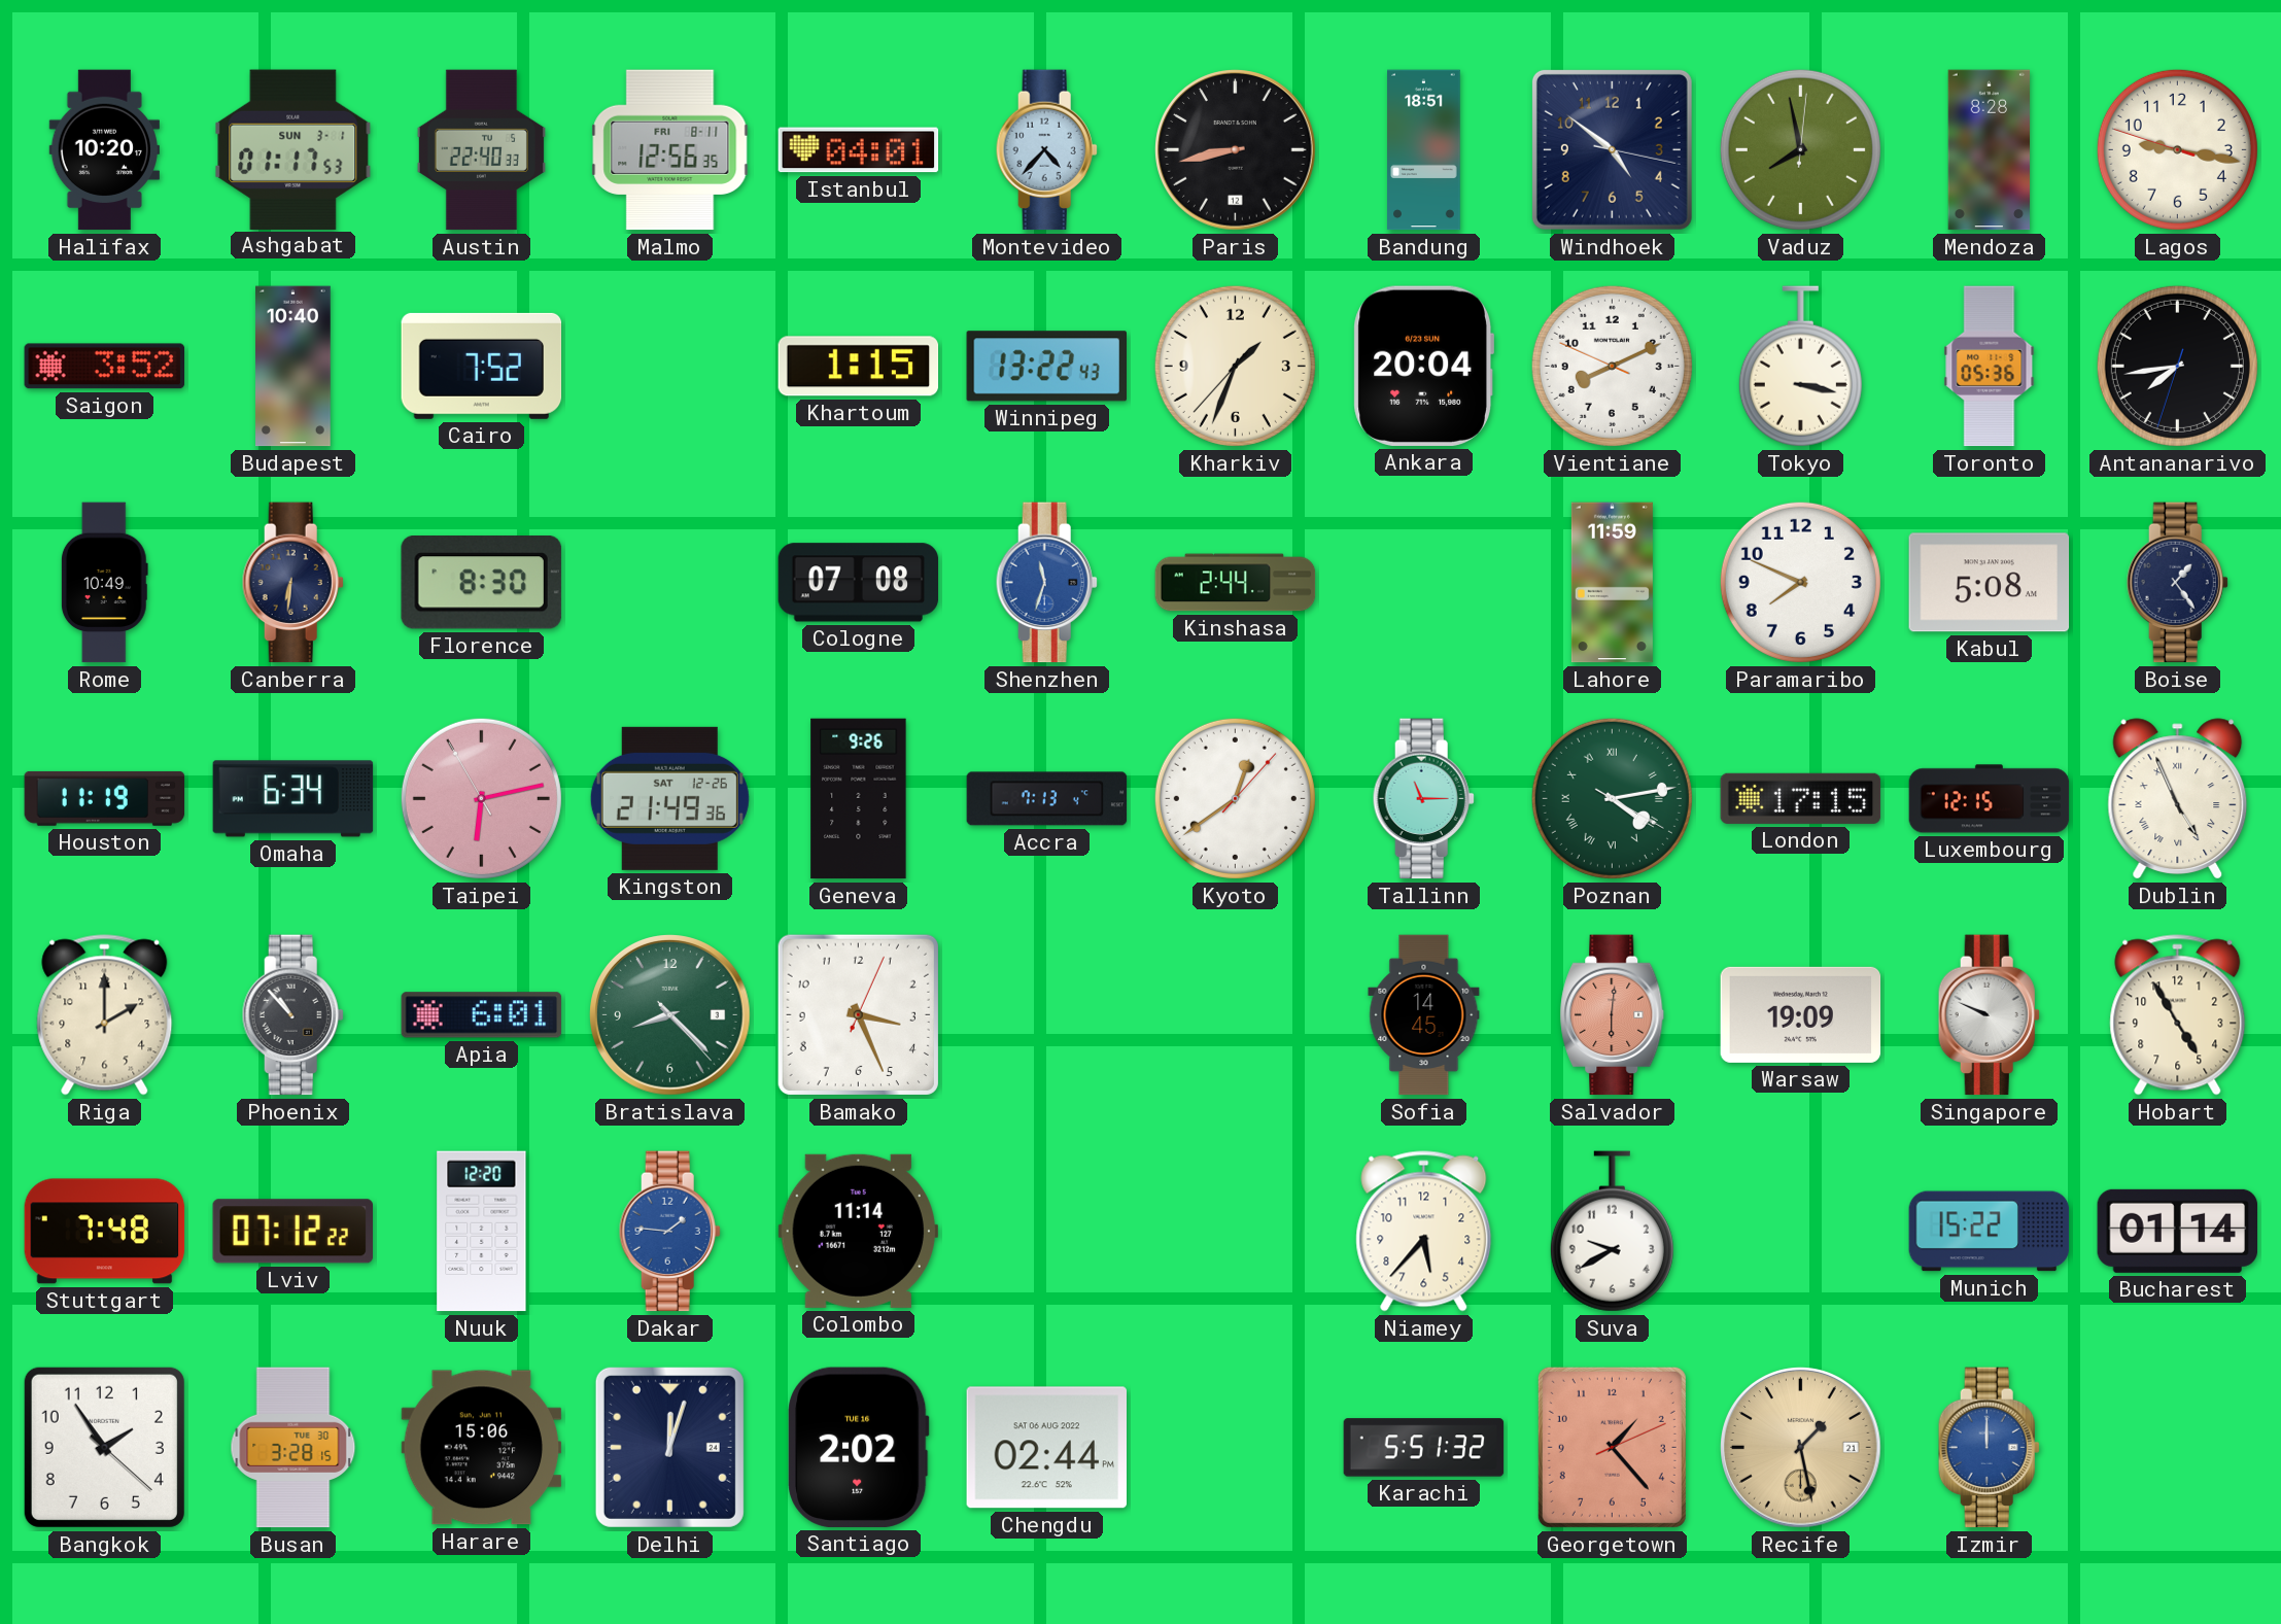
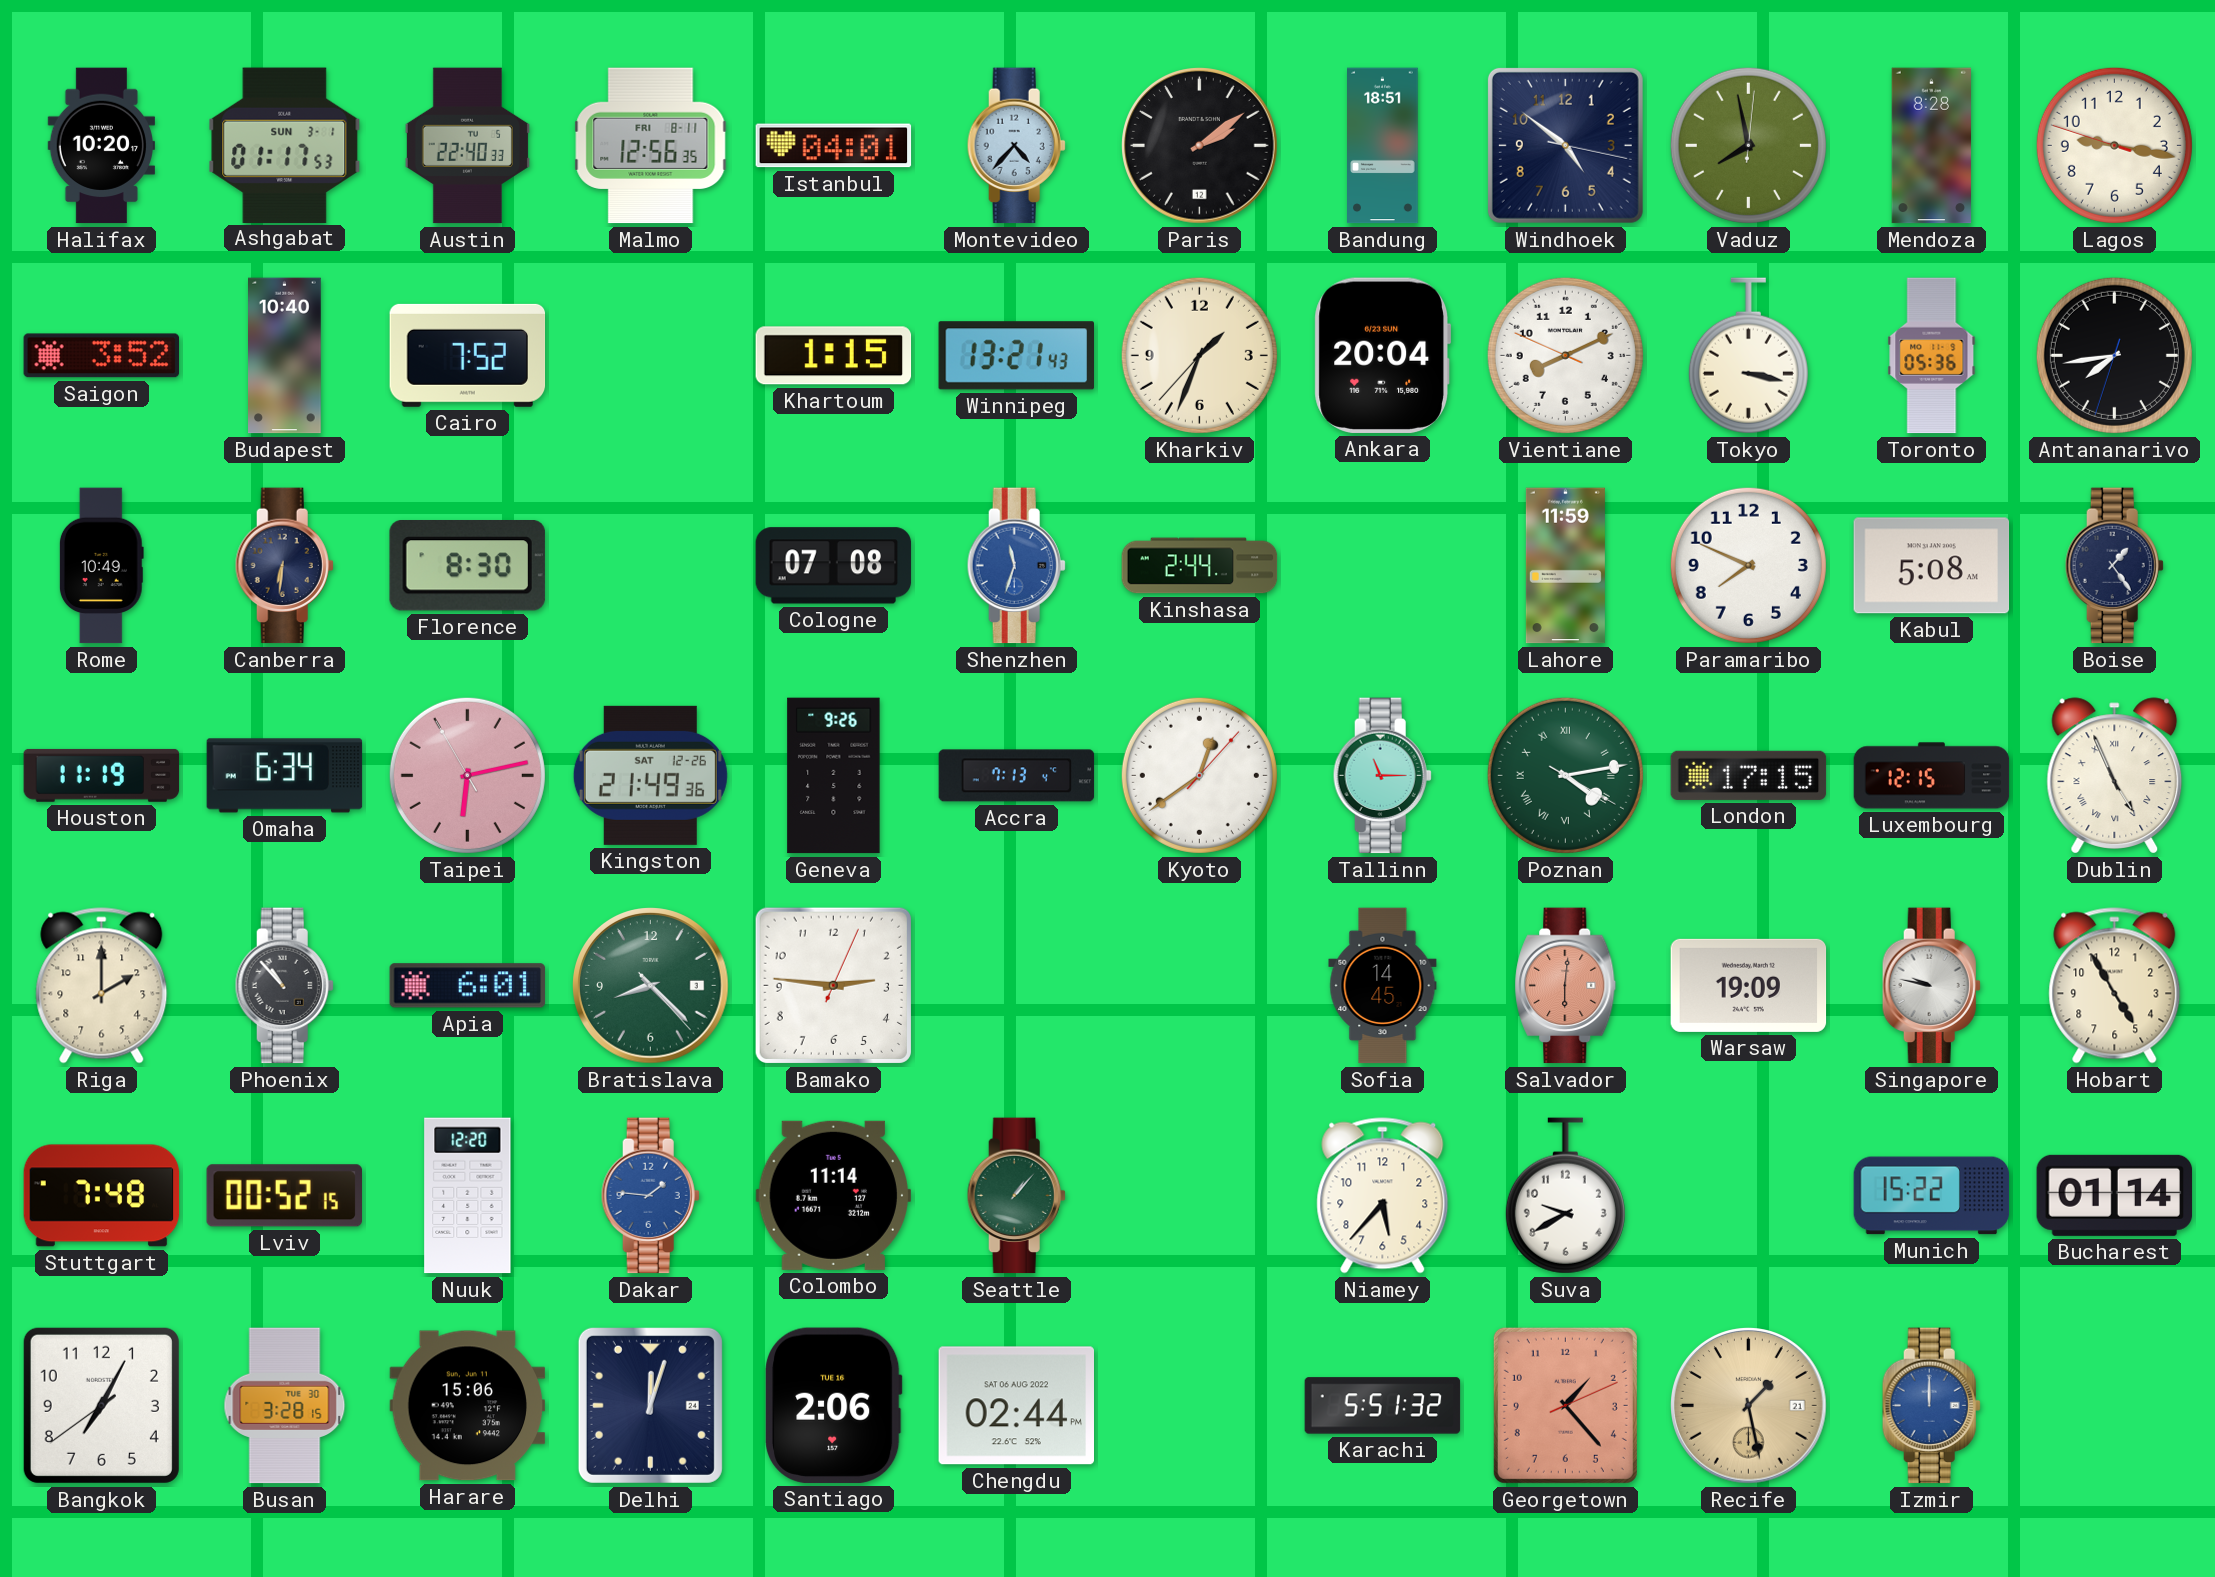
Paris: 8:43 -> 2:09
Winnipeg: 13:22 -> 13:21
Bamako: 3:26 -> 2:46
Singapore: 9:49 -> 9:47
Lviv: 07:12 -> 00:52
Seattle: none -> 1:07
Bangkok: 1:54 -> 7:04
Santiago: 2:02 -> 2:06
